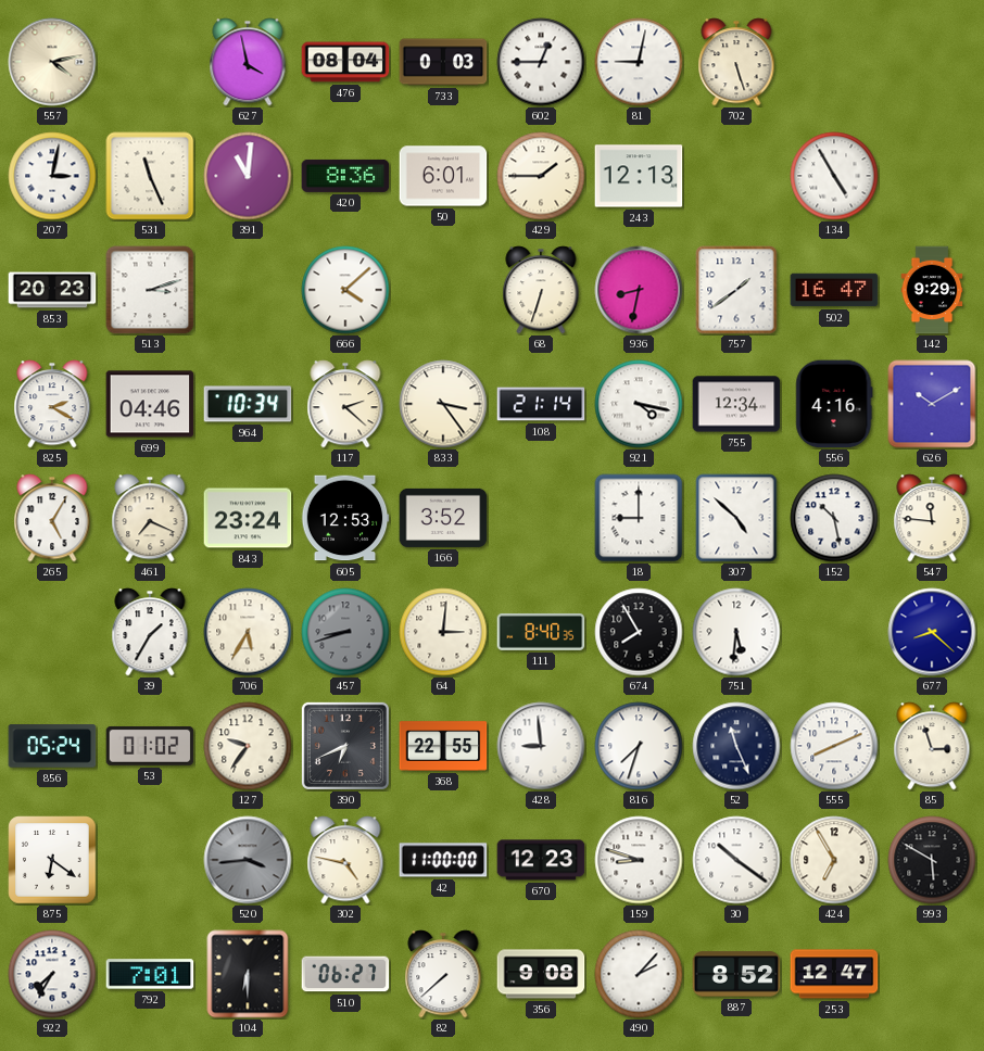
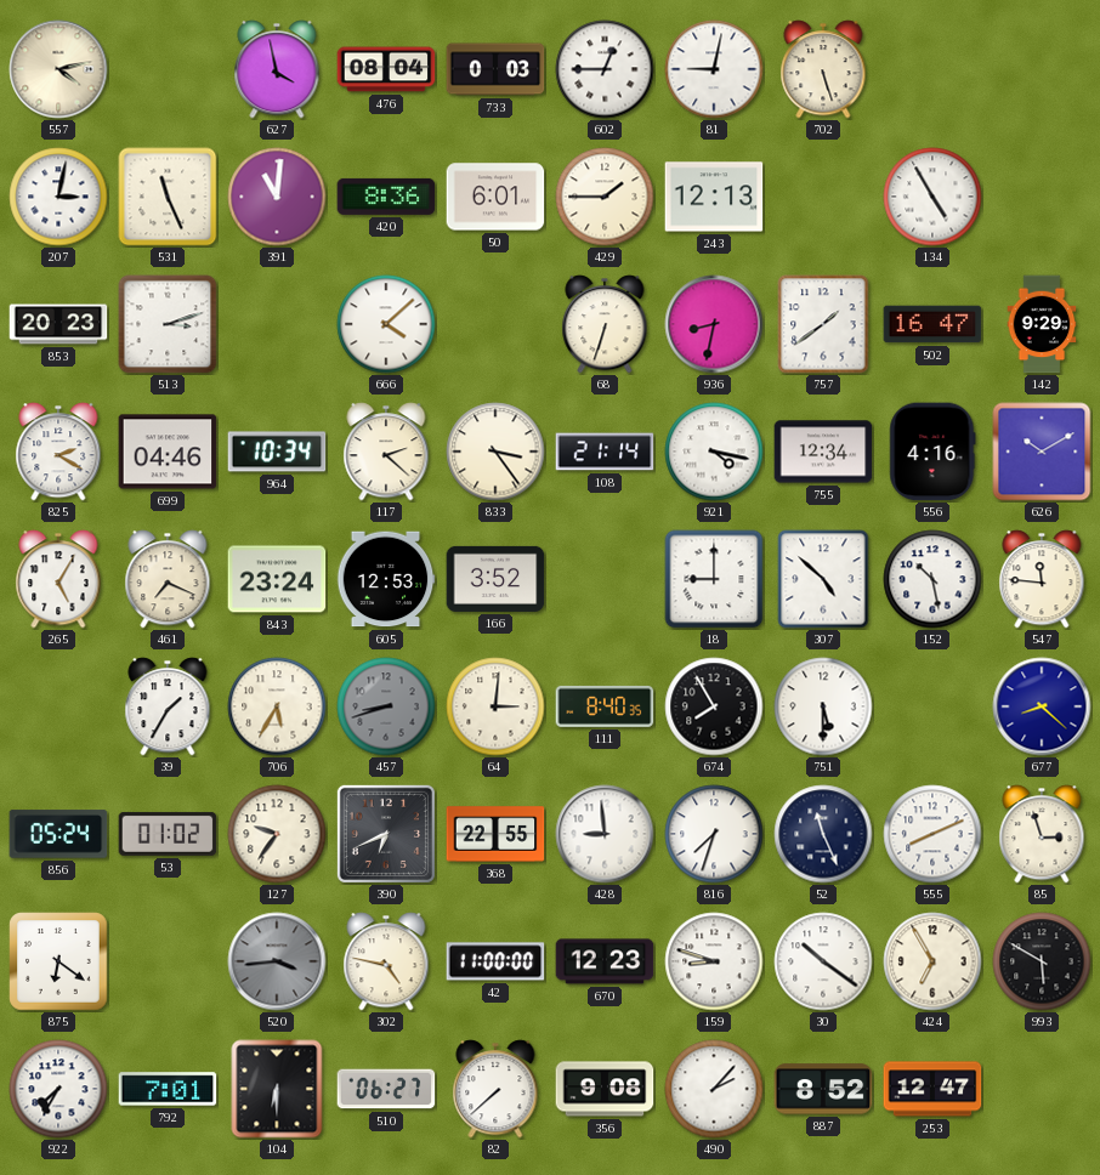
751: 5:31 -> 5:30
